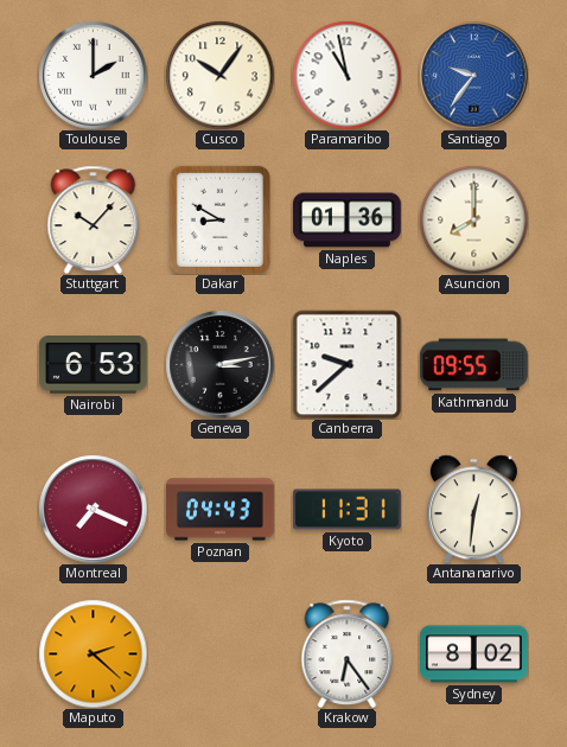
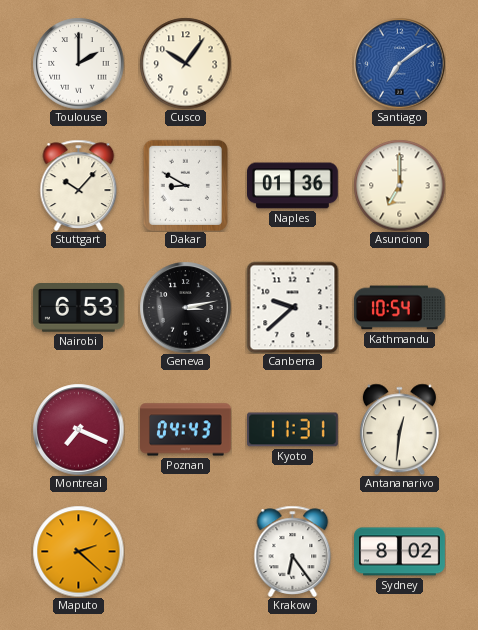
Paramaribo: 10:58 -> none
Santiago: 9:36 -> 7:09
Asuncion: 8:00 -> 7:00
Kathmandu: 09:55 -> 10:54
